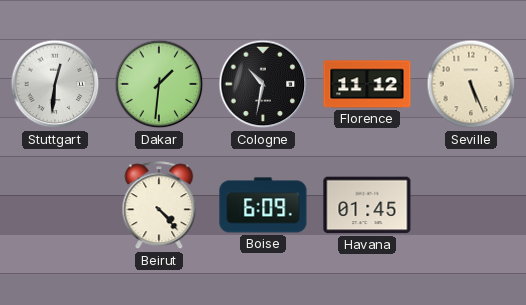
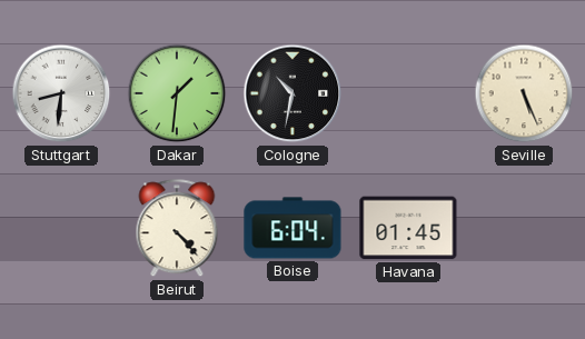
Stuttgart: 12:31 -> 8:31
Florence: 11:12 -> none
Boise: 6:09 -> 6:04
